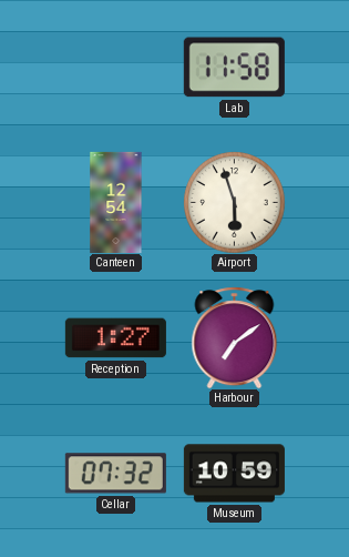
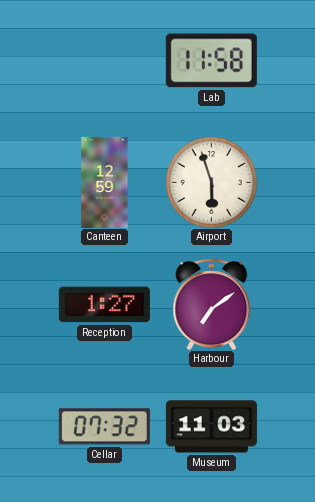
Canteen: 12:54 -> 12:59
Museum: 10:59 -> 11:03
